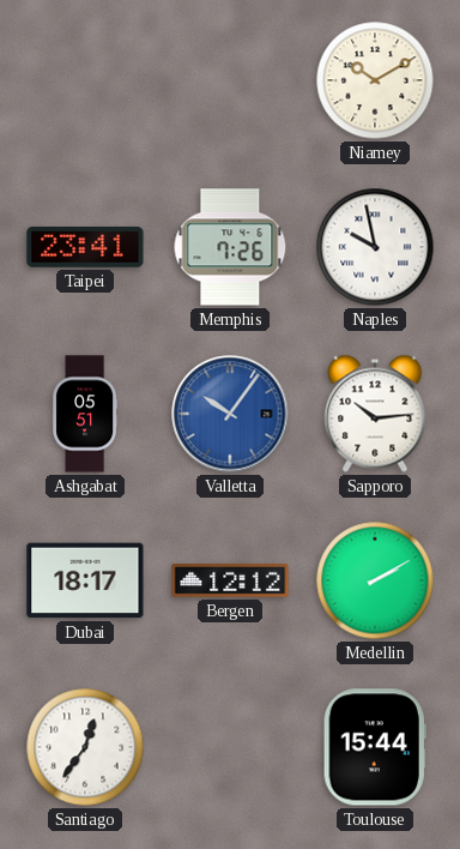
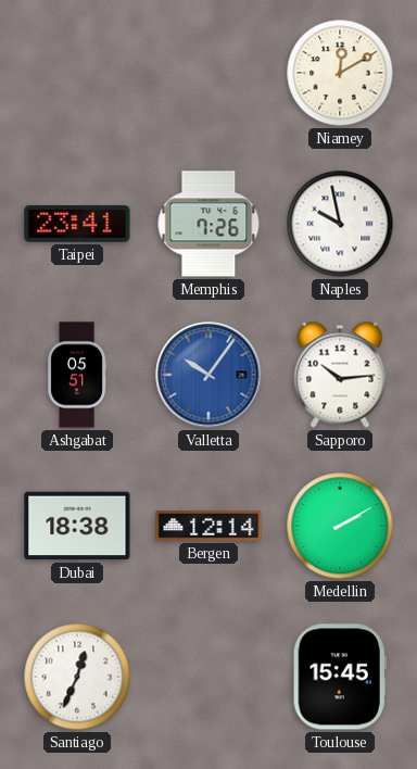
Niamey: 10:10 -> 12:10
Dubai: 18:17 -> 18:38
Bergen: 12:12 -> 12:14
Santiago: 12:36 -> 12:34
Toulouse: 15:44 -> 15:45
